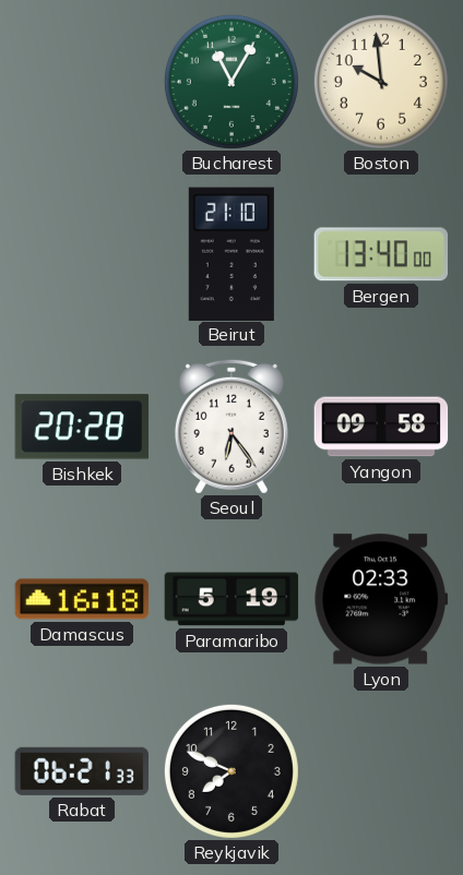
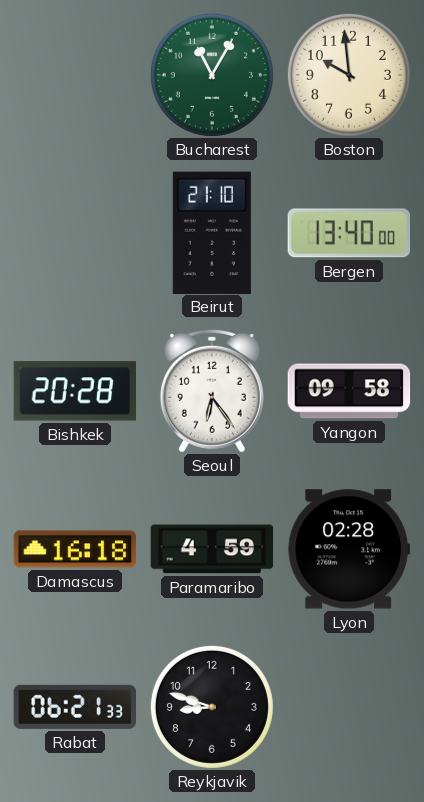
Paramaribo: 5:19 -> 4:59
Lyon: 02:33 -> 02:28
Reykjavik: 7:49 -> 8:48
